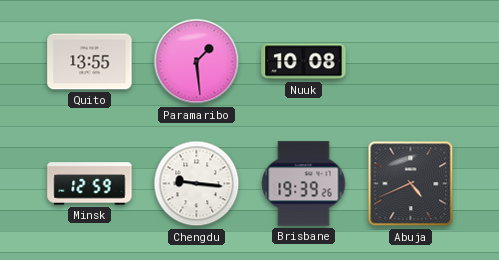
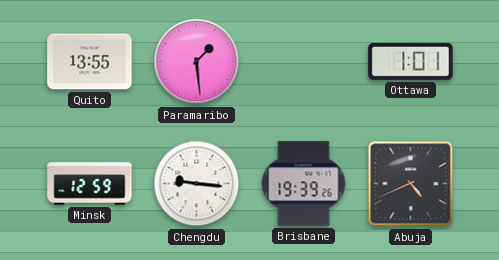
Nuuk: 10:08 -> none
Ottawa: none -> 1:01
